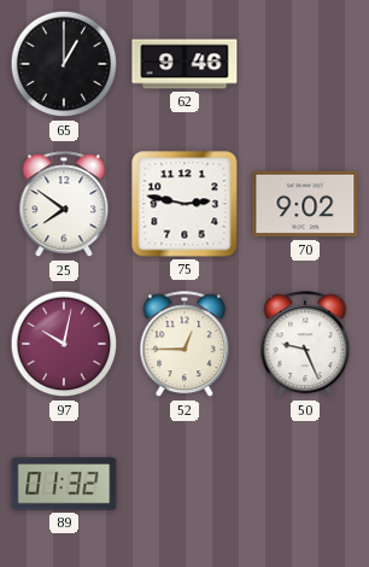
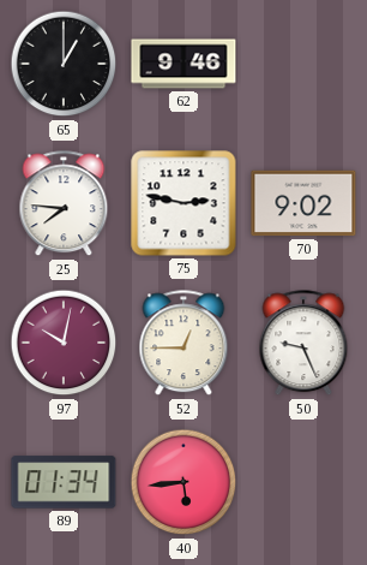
25: 7:51 -> 7:46
89: 01:32 -> 01:34
40: none -> 5:44
